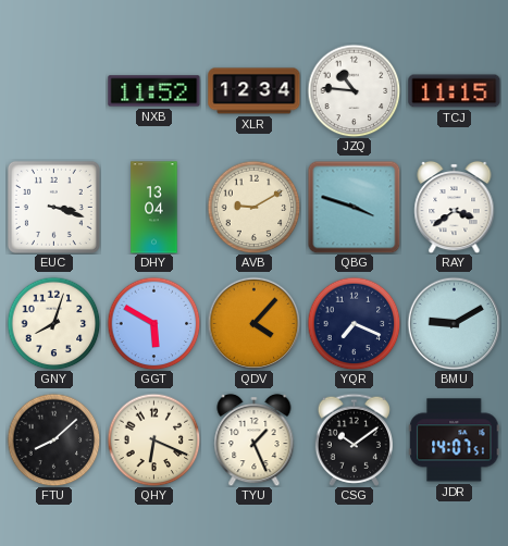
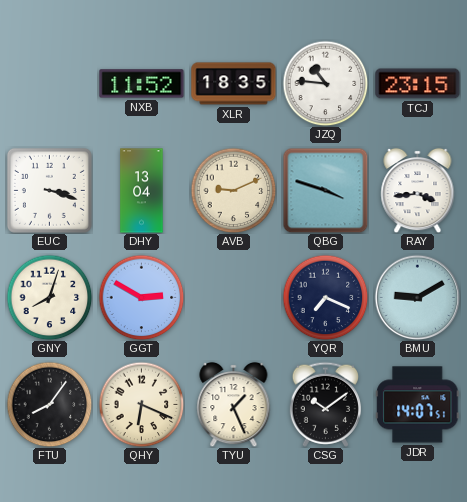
XLR: 12:34 -> 18:35
TCJ: 11:15 -> 23:15
AVB: 9:10 -> 9:11
RAY: 3:39 -> 3:44
GGT: 5:50 -> 2:50
QDV: 4:07 -> none
FTU: 8:08 -> 8:06
